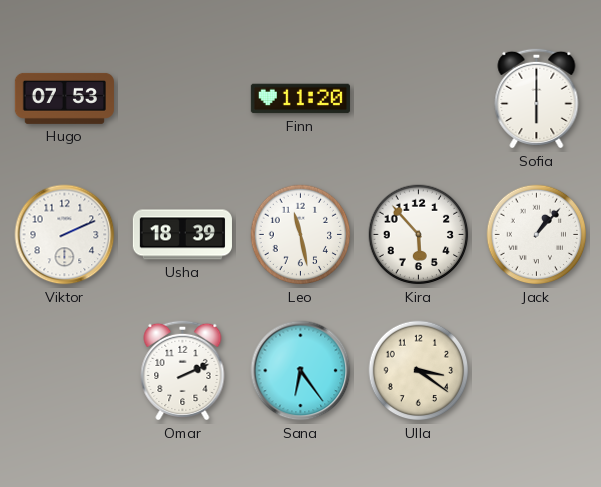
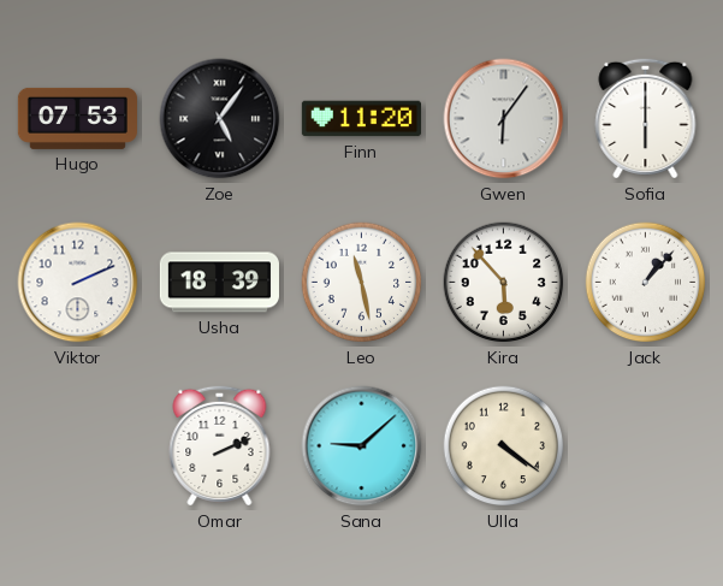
Zoe: none -> 5:06
Gwen: none -> 6:06
Sana: 6:24 -> 9:08
Ulla: 3:21 -> 4:21
